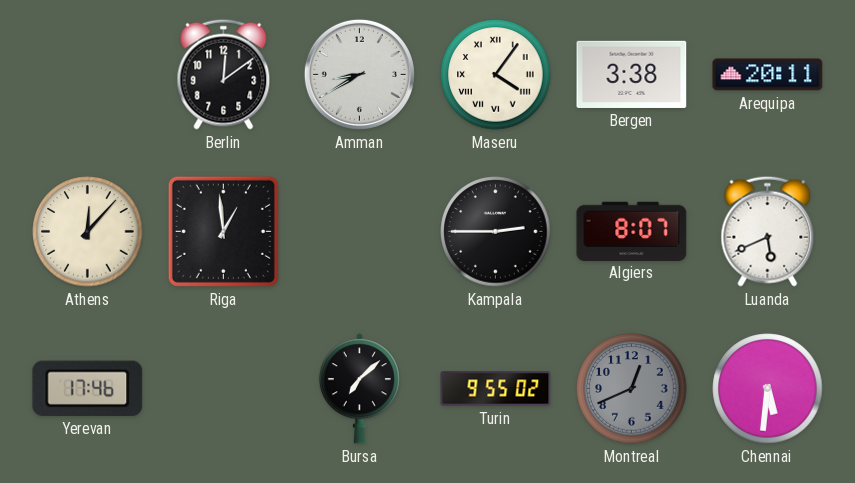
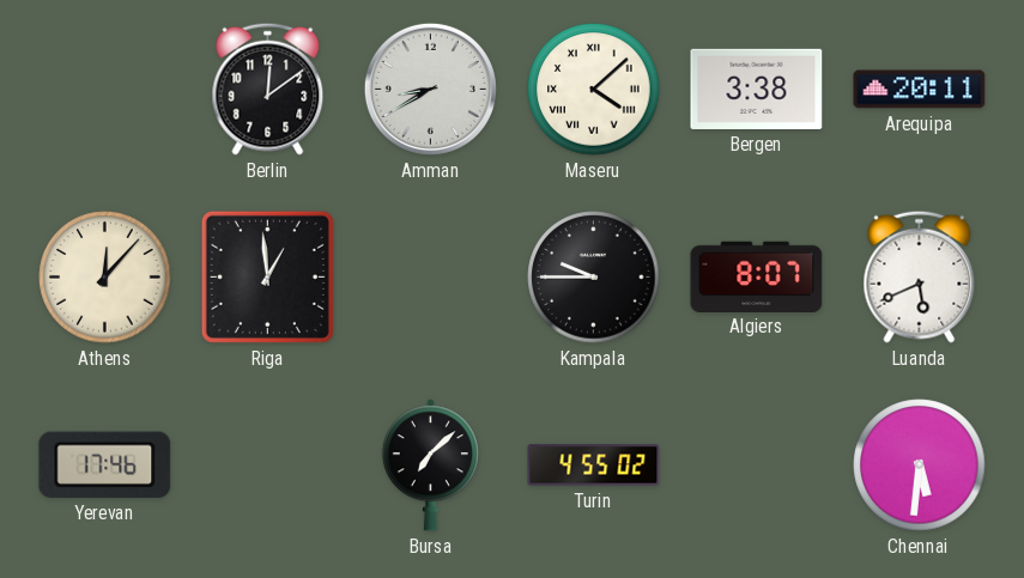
Maseru: 4:06 -> 4:08
Kampala: 2:45 -> 9:45
Turin: 9:55 -> 4:55
Montreal: 12:41 -> none
